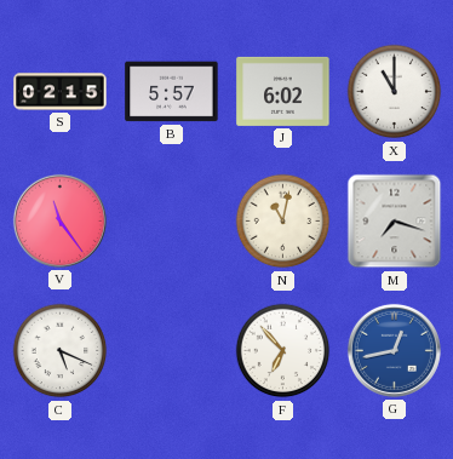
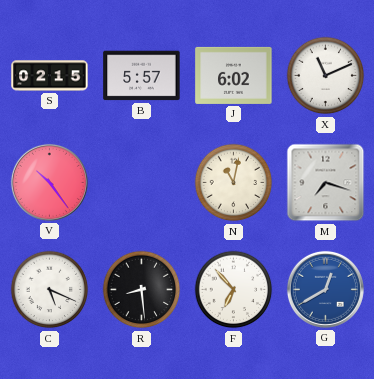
X: 11:00 -> 11:11
V: 11:24 -> 10:24
R: none -> 8:29
G: 12:43 -> 12:40
